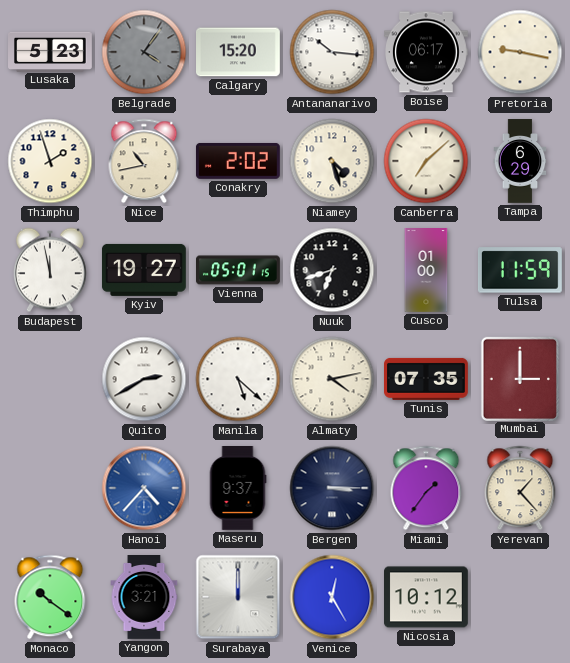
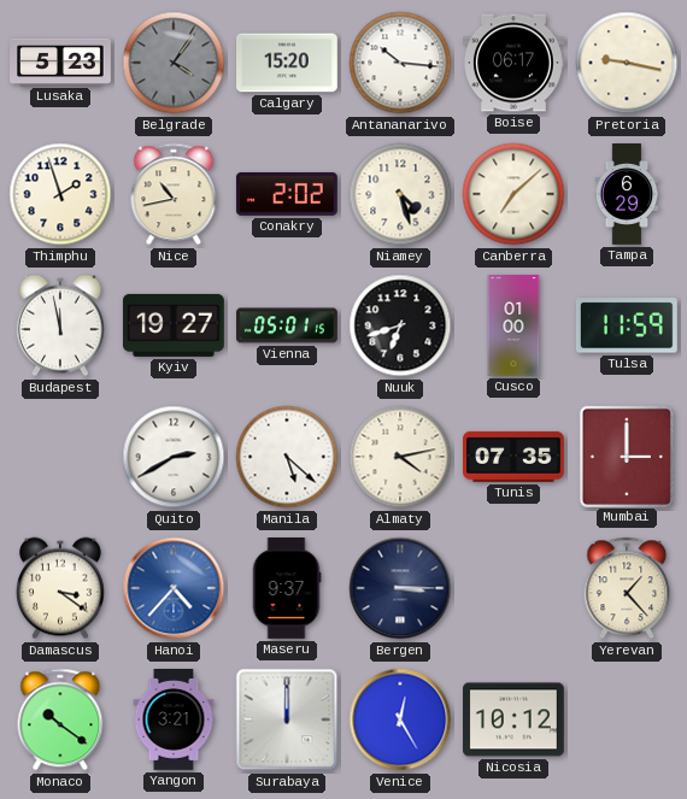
Damascus: none -> 3:21
Miami: 1:36 -> none
